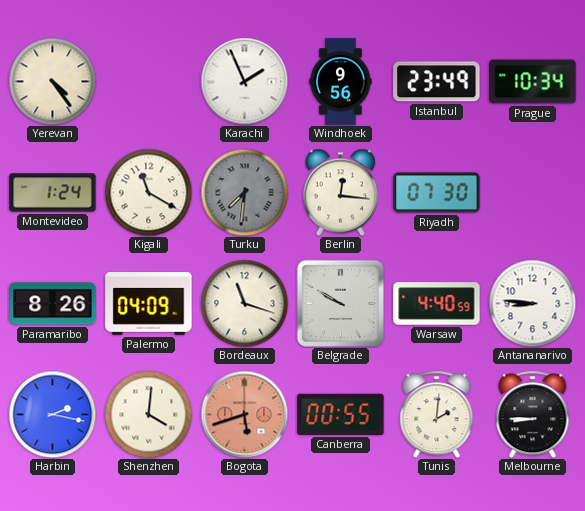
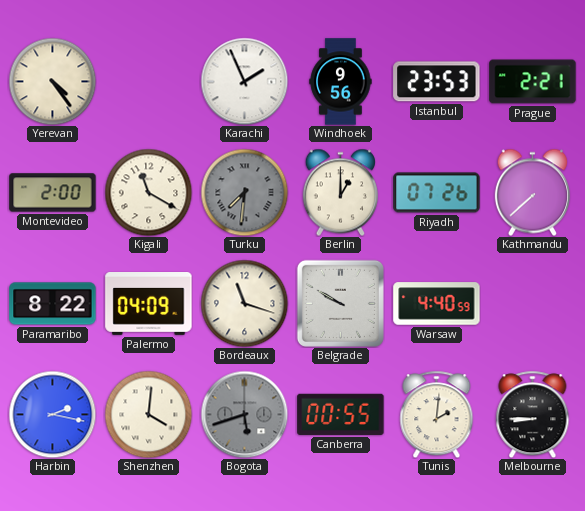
Istanbul: 23:49 -> 23:53
Prague: 10:34 -> 2:21
Montevideo: 1:24 -> 2:00
Berlin: 12:16 -> 1:00
Riyadh: 07:30 -> 07:26
Kathmandu: none -> 7:38
Paramaribo: 8:26 -> 8:22
Antananarivo: 8:46 -> none
Bogota dial: salmon -> grey
